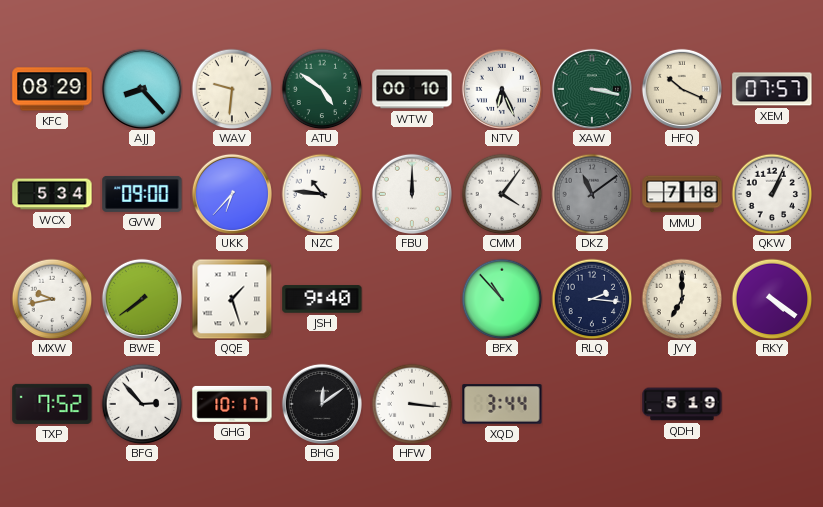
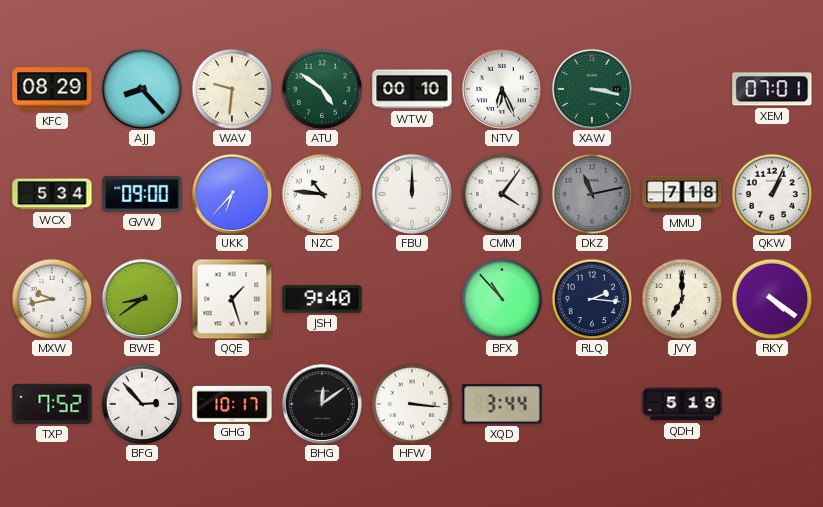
HFQ: 10:19 -> none
XEM: 07:57 -> 07:01
DKZ: 11:09 -> 11:13
BWE: 7:39 -> 8:39
